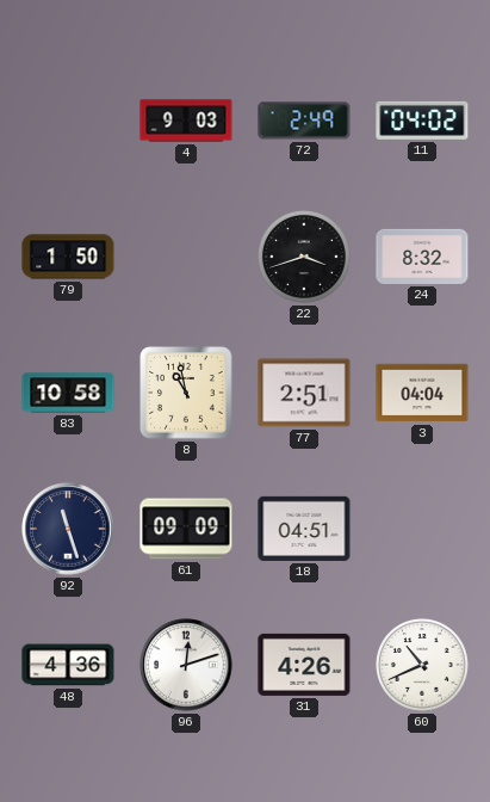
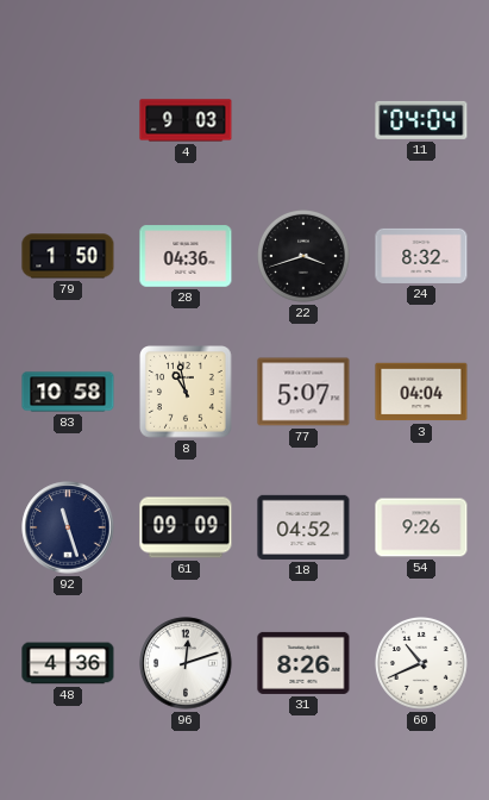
72: 2:49 -> none
11: 04:02 -> 04:04
28: none -> 04:36
77: 2:51 -> 5:07
18: 04:51 -> 04:52
54: none -> 9:26
31: 4:26 -> 8:26
